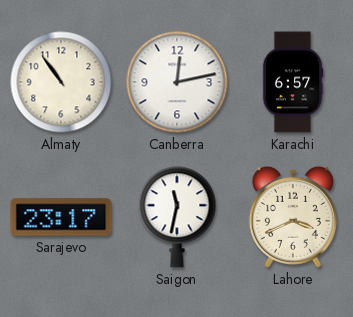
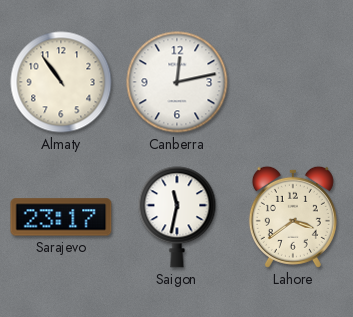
Karachi: 6:57 -> none
Lahore: 3:41 -> 3:39
